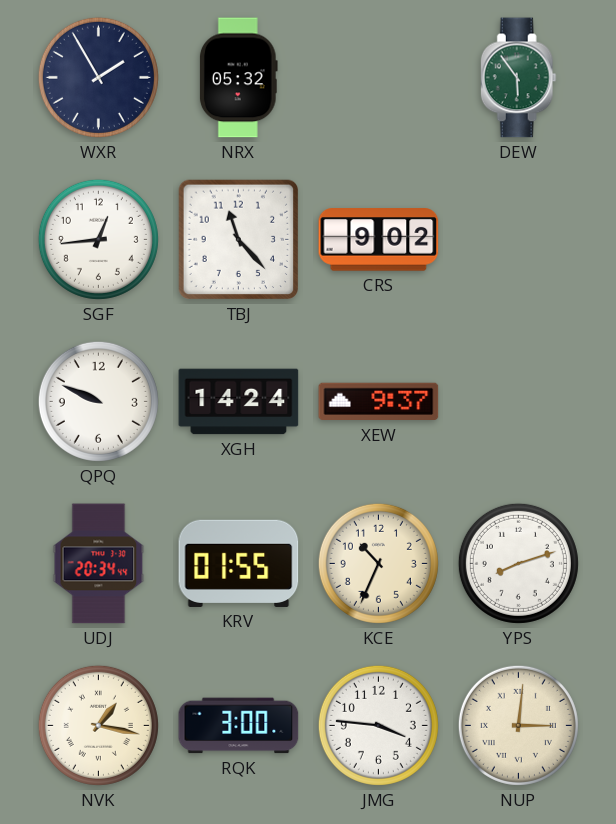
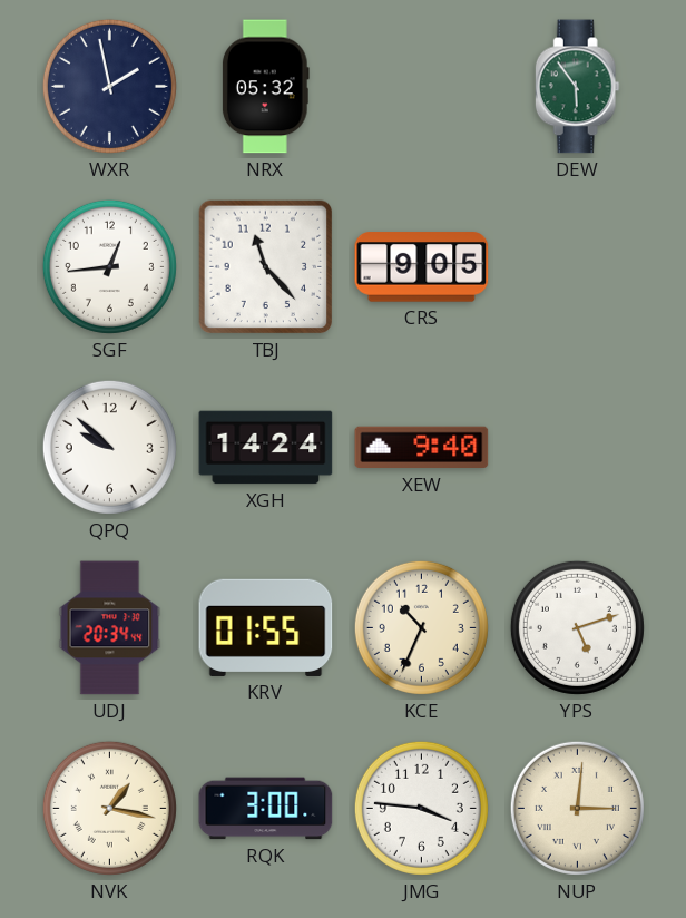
WXR: 1:55 -> 1:58
CRS: 9:02 -> 9:05
QPQ: 9:49 -> 9:52
XEW: 9:37 -> 9:40
YPS: 8:12 -> 5:12
